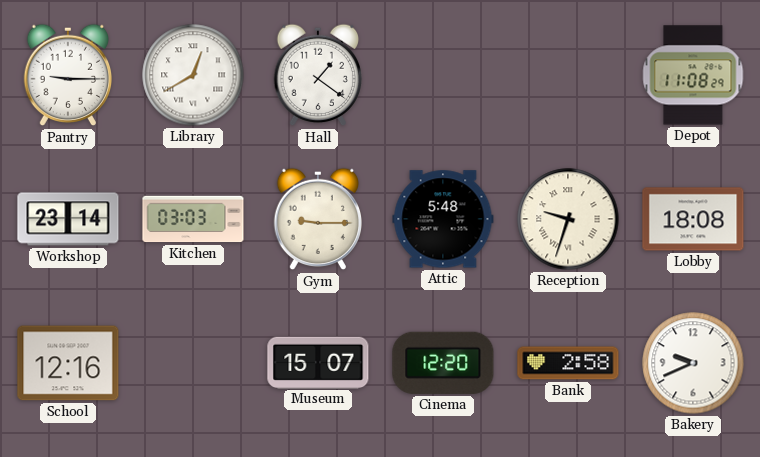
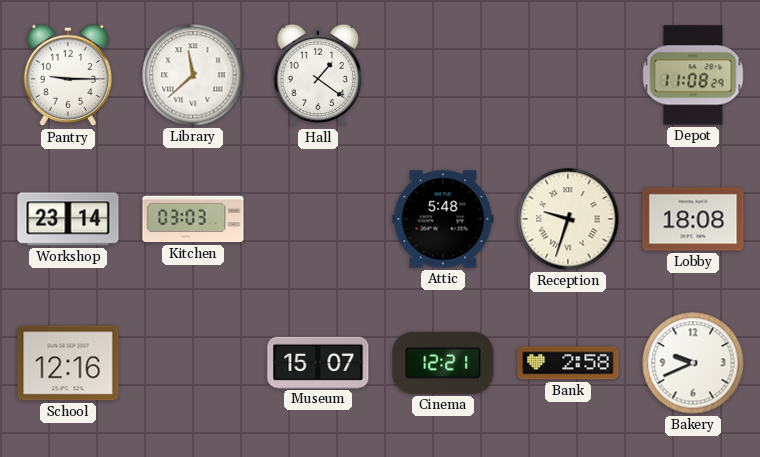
Library: 12:40 -> 11:38
Gym: 9:15 -> none
Cinema: 12:20 -> 12:21
